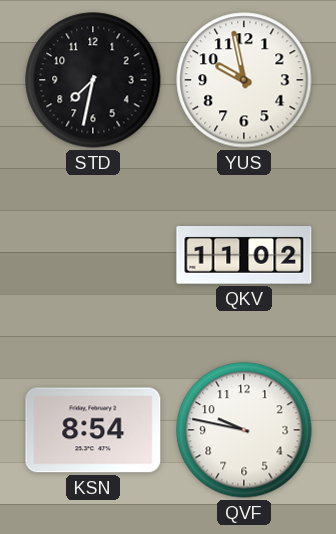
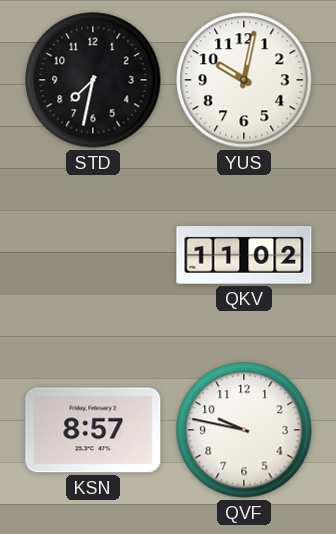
YUS: 9:58 -> 10:02
KSN: 8:54 -> 8:57
